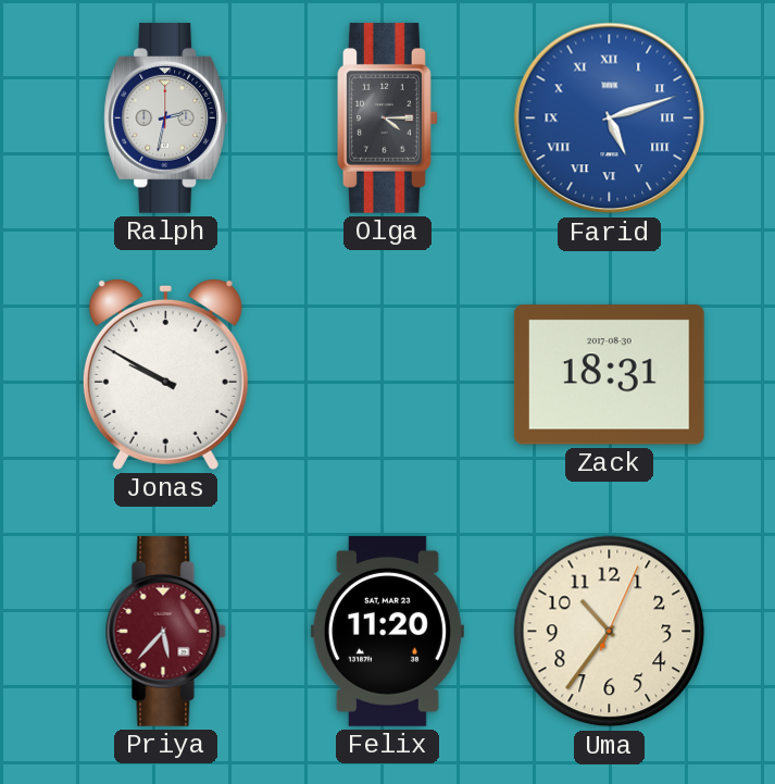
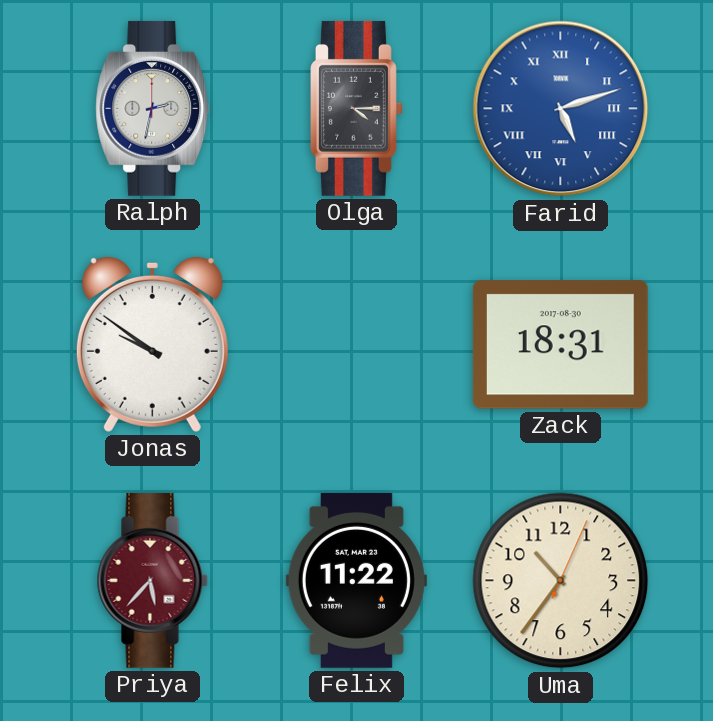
Jonas: 9:50 -> 9:51
Felix: 11:20 -> 11:22
